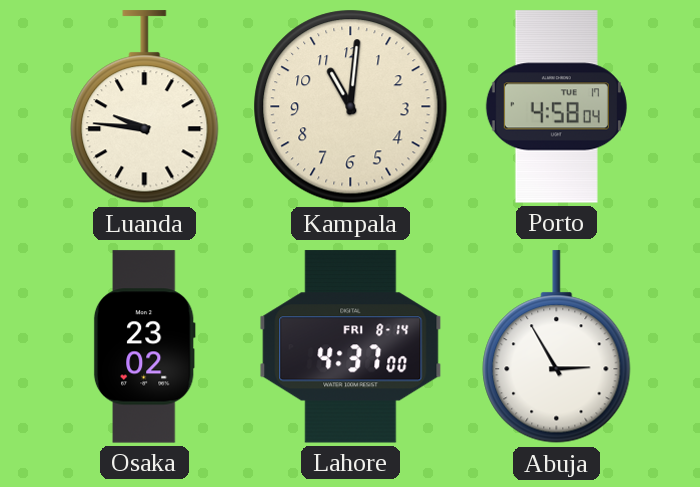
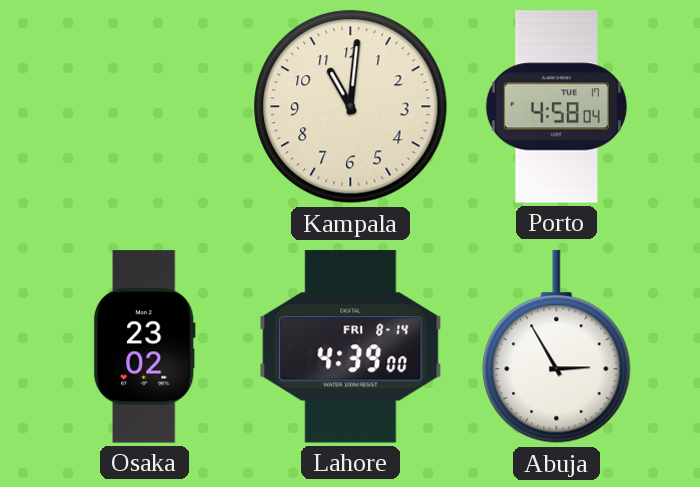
Luanda: 9:46 -> none
Lahore: 4:37 -> 4:39
